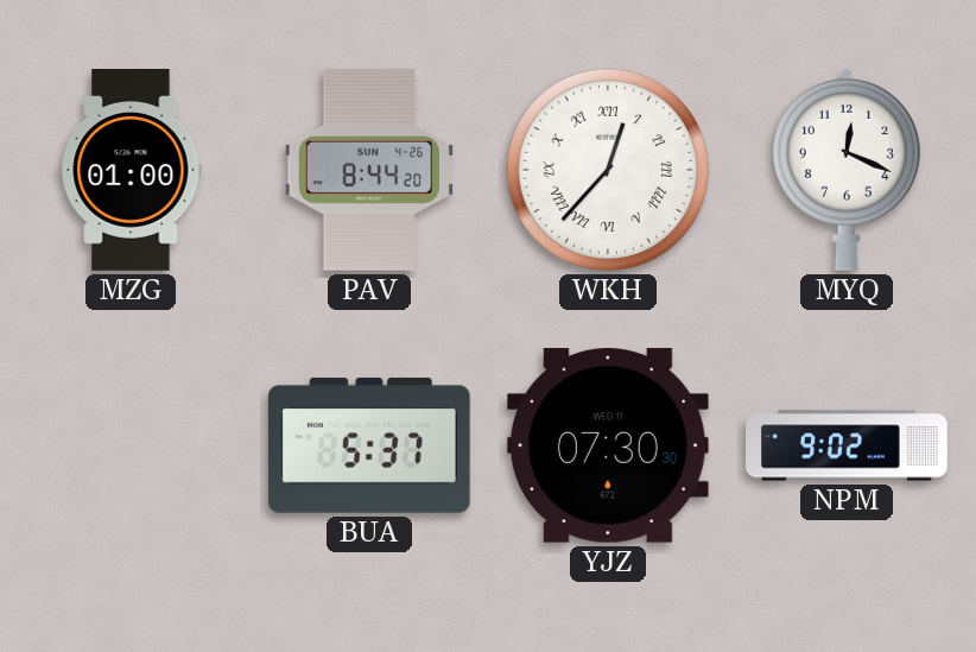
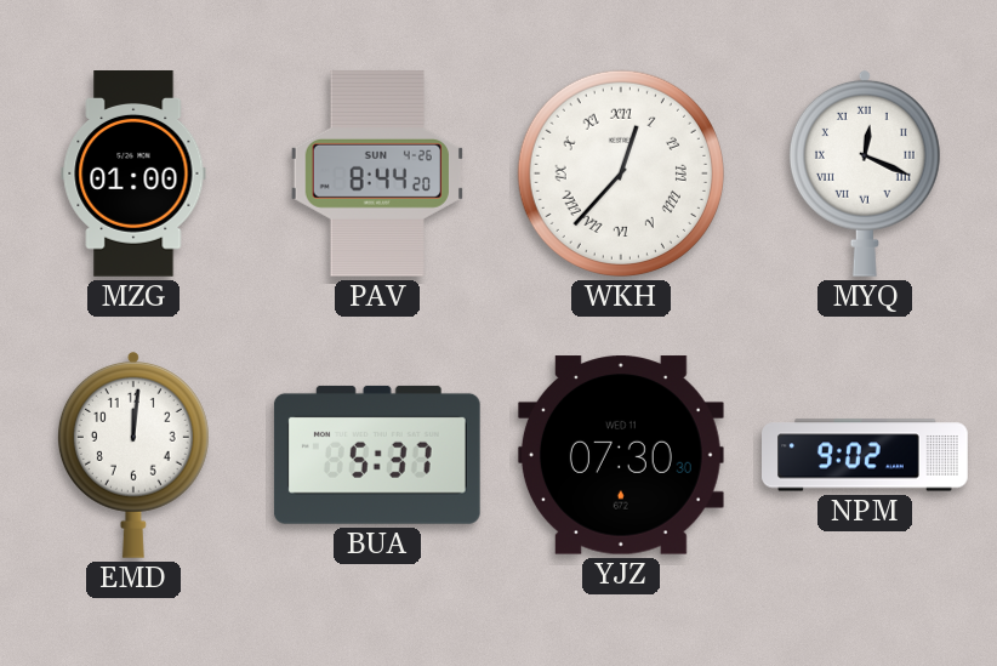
MYQ numerals: Arabic -> Roman
EMD: none -> 12:01
